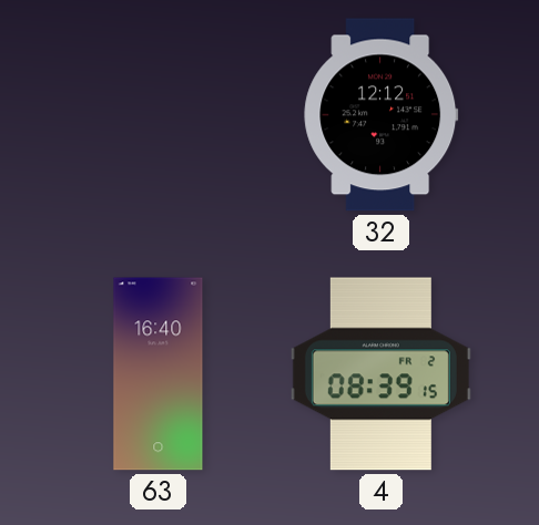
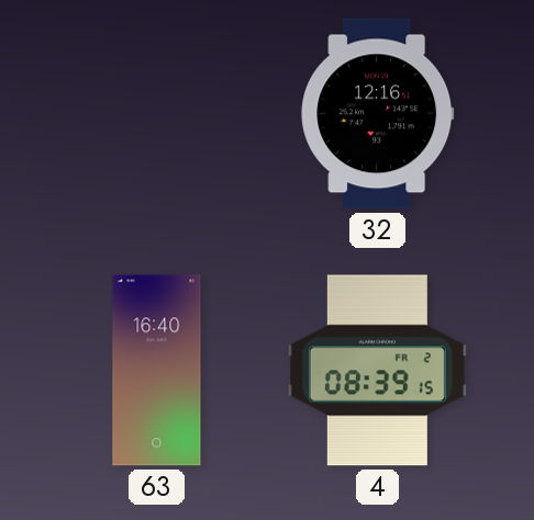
32: 12:12 -> 12:16
